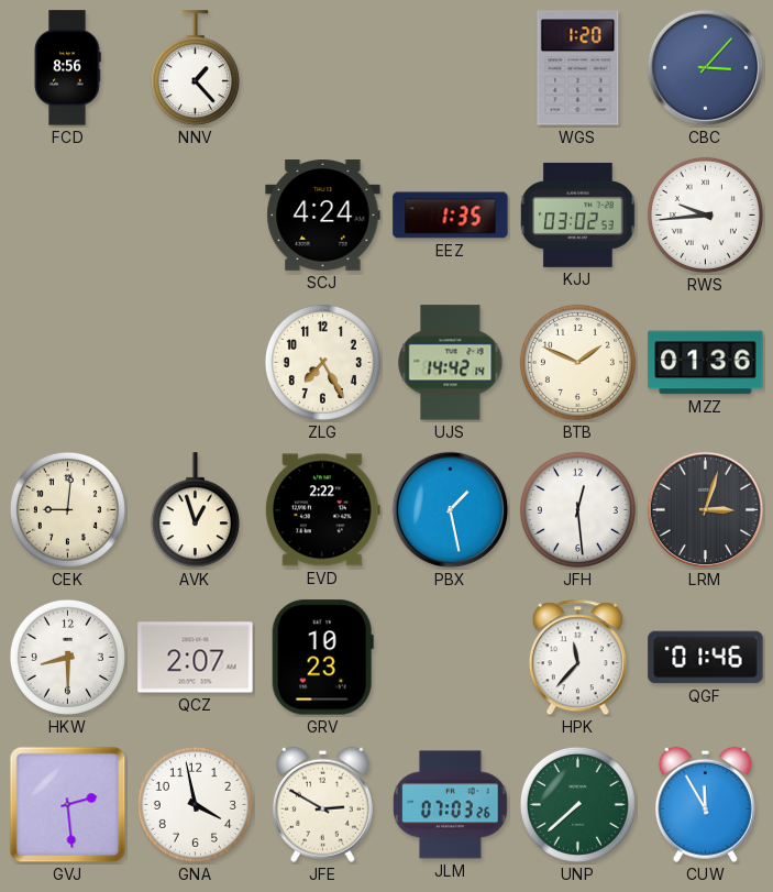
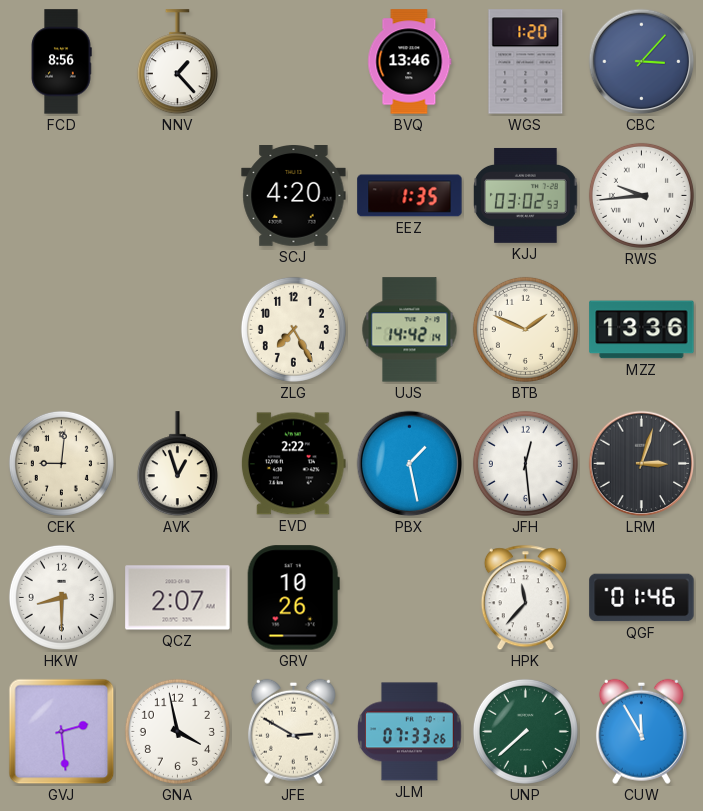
BVQ: none -> 13:46
SCJ: 4:24 -> 4:20
MZZ: 01:36 -> 13:36
GRV: 10:23 -> 10:26
JLM: 07:03 -> 07:33
